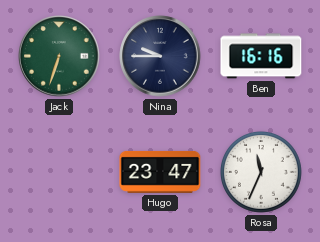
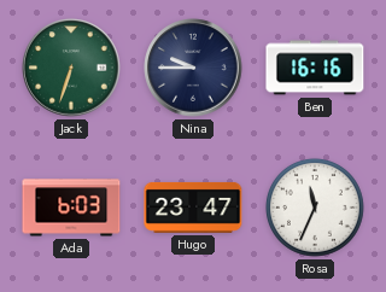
Ada: none -> 6:03
